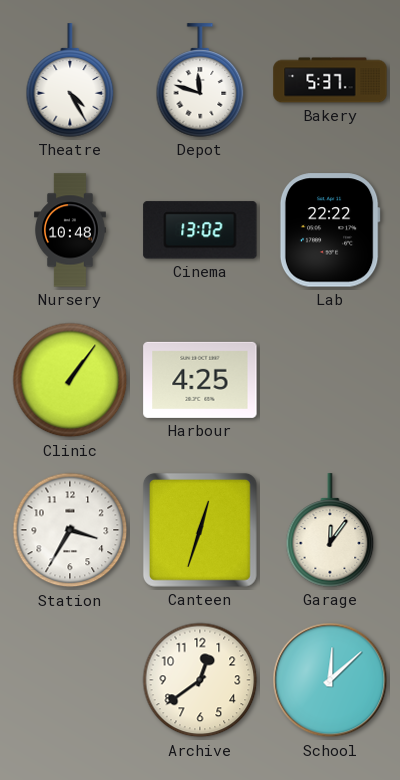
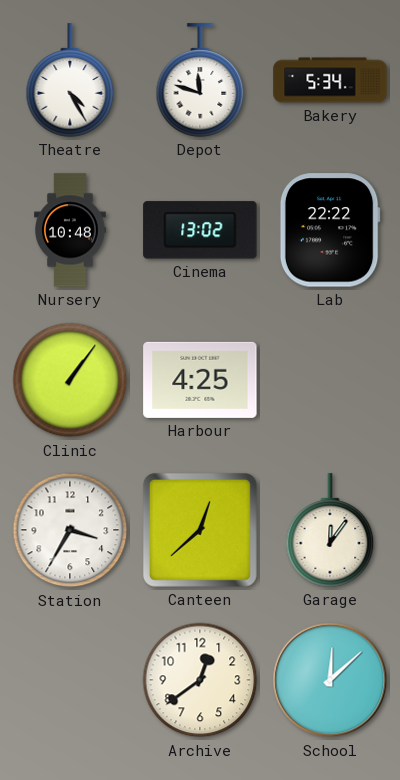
Bakery: 5:37 -> 5:34
Canteen: 12:33 -> 12:38
